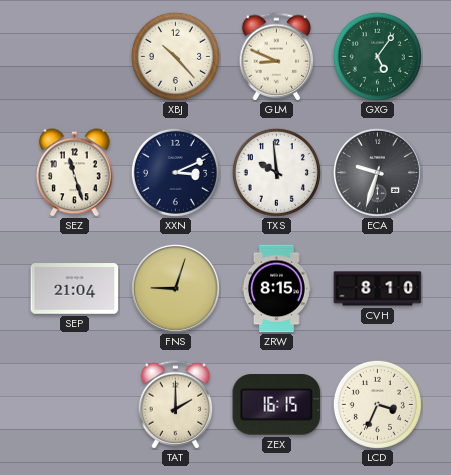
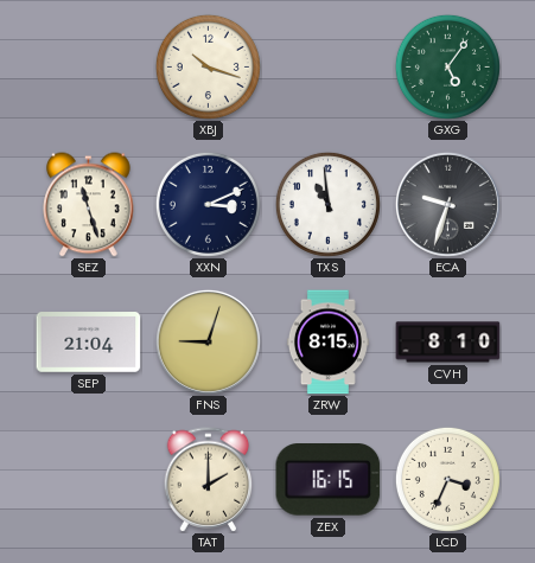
XBJ: 10:23 -> 10:18
GLM: 8:49 -> none
TXS: 9:59 -> 10:59
